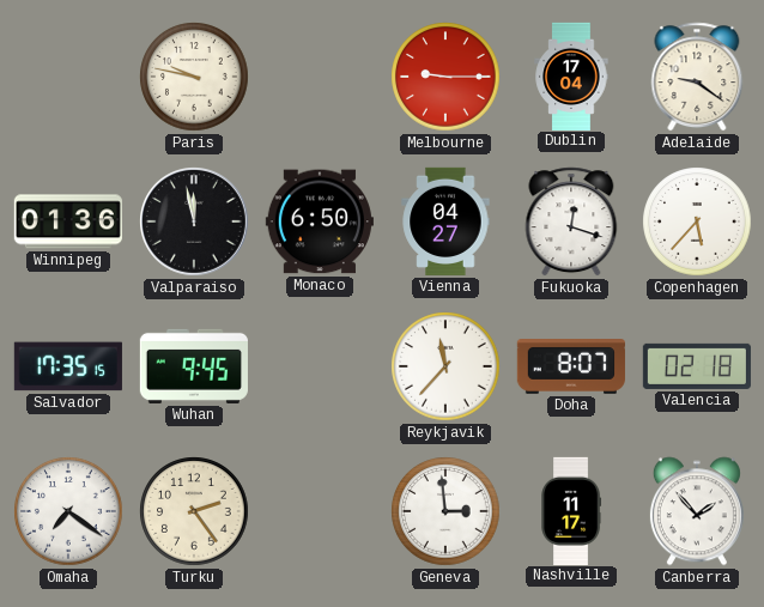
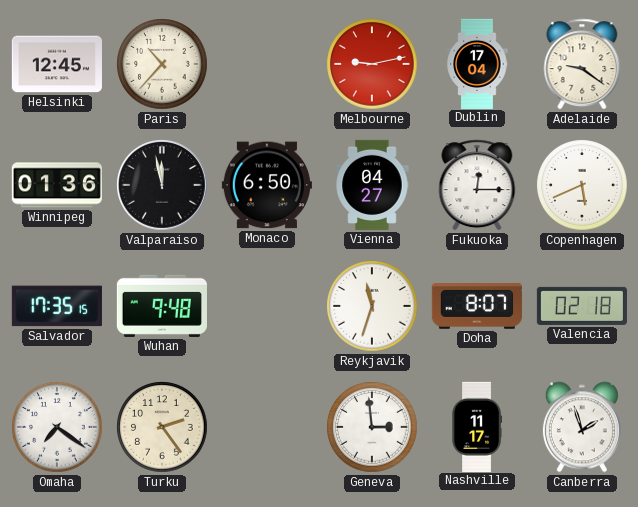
Helsinki: none -> 12:45
Paris: 9:47 -> 10:37
Melbourne: 9:15 -> 9:13
Fukuoka: 12:18 -> 12:15
Copenhagen: 5:37 -> 5:41
Wuhan: 9:45 -> 9:48
Reykjavik: 11:37 -> 11:33
Canberra: 1:53 -> 1:57
